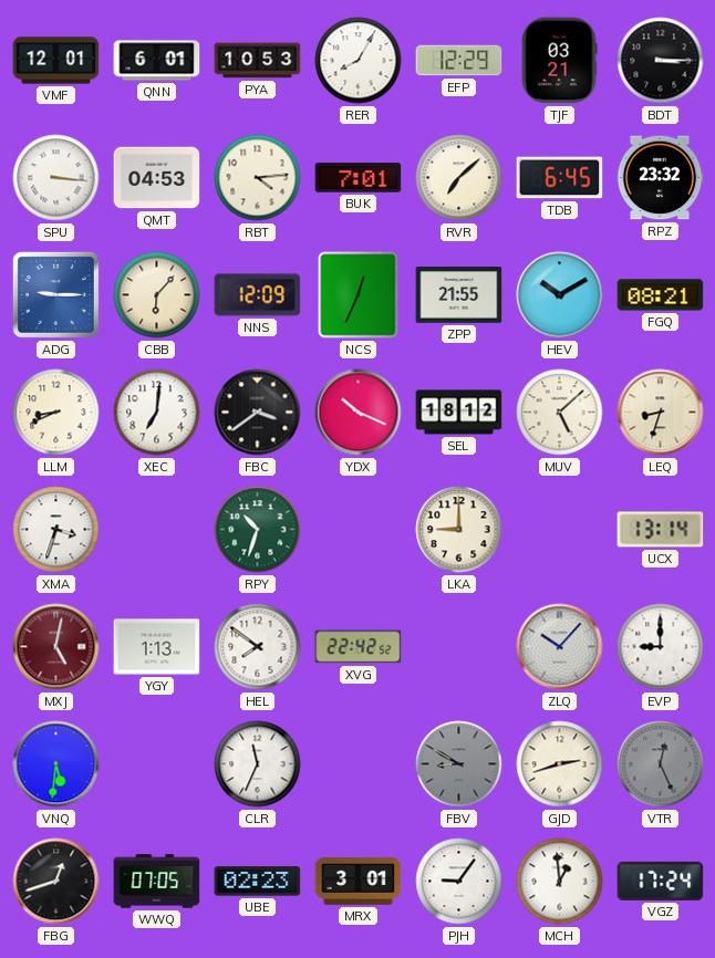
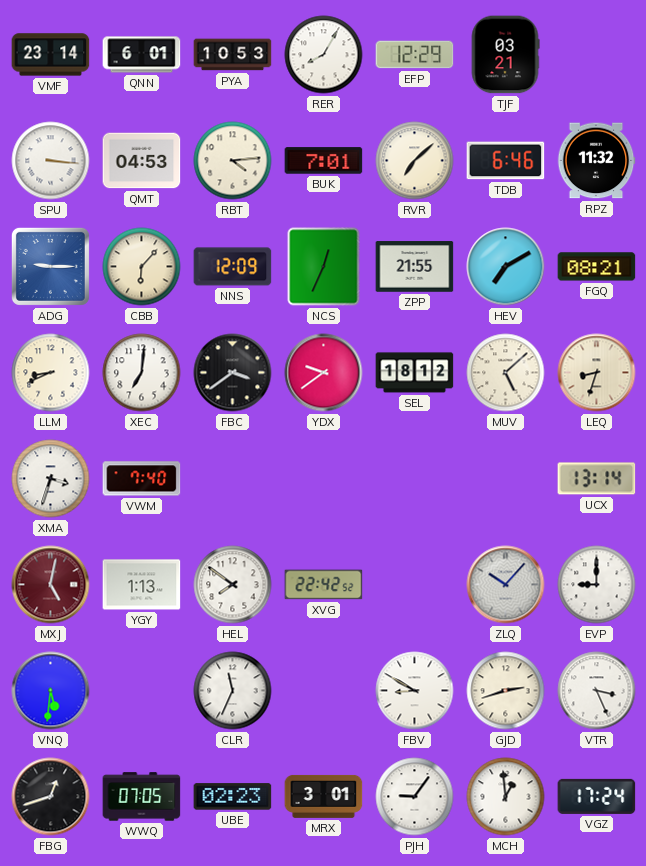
VMF: 12:01 -> 23:14
BDT: 3:15 -> none
TDB: 6:45 -> 6:46
RPZ: 23:32 -> 11:32
HEV: 10:10 -> 7:10
YDX: 10:19 -> 9:39
VWM: none -> 7:40
RPY: 10:33 -> none
LKA: 9:00 -> none
FBV dial: grey -> white
VTR: 12:26 -> 3:26
VTR dial: grey -> white
